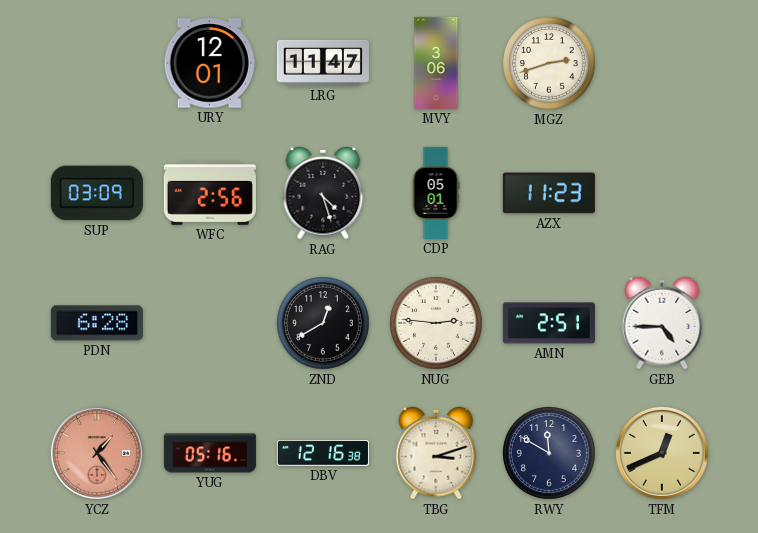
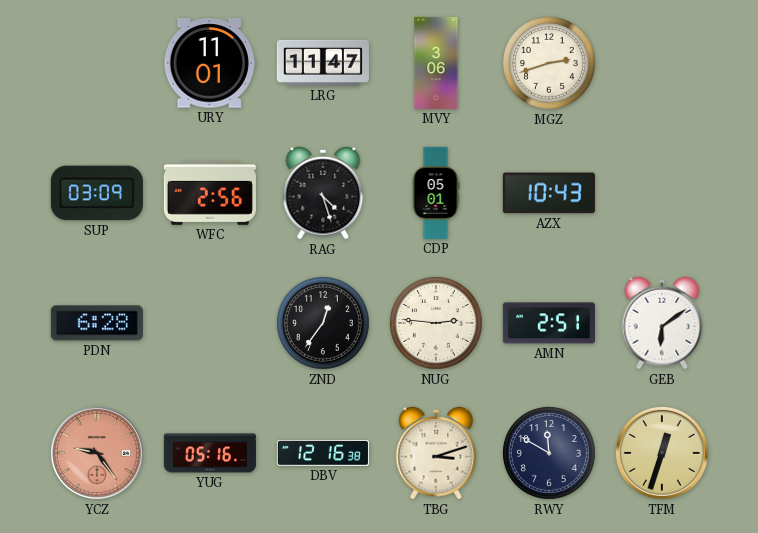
URY: 12:01 -> 11:01
AZX: 11:23 -> 10:43
ZND: 12:40 -> 12:36
GEB: 4:45 -> 6:09
YCZ: 1:24 -> 9:24
TFM: 12:41 -> 12:33
